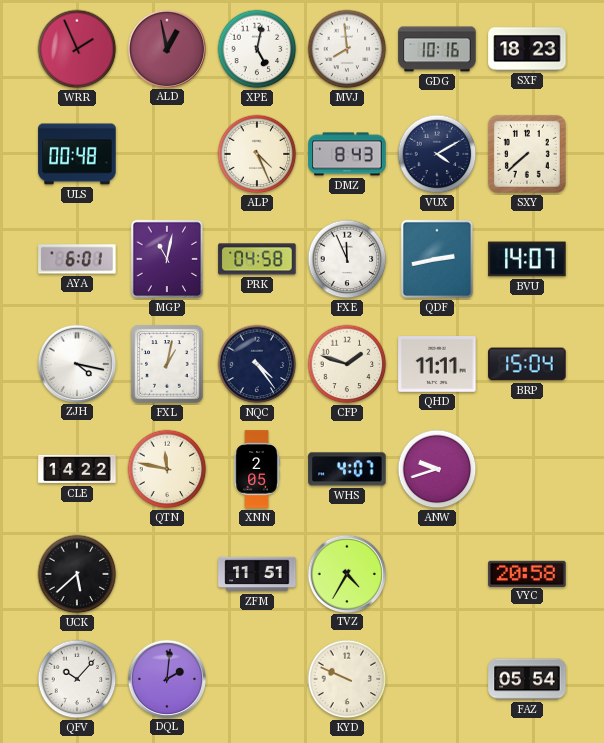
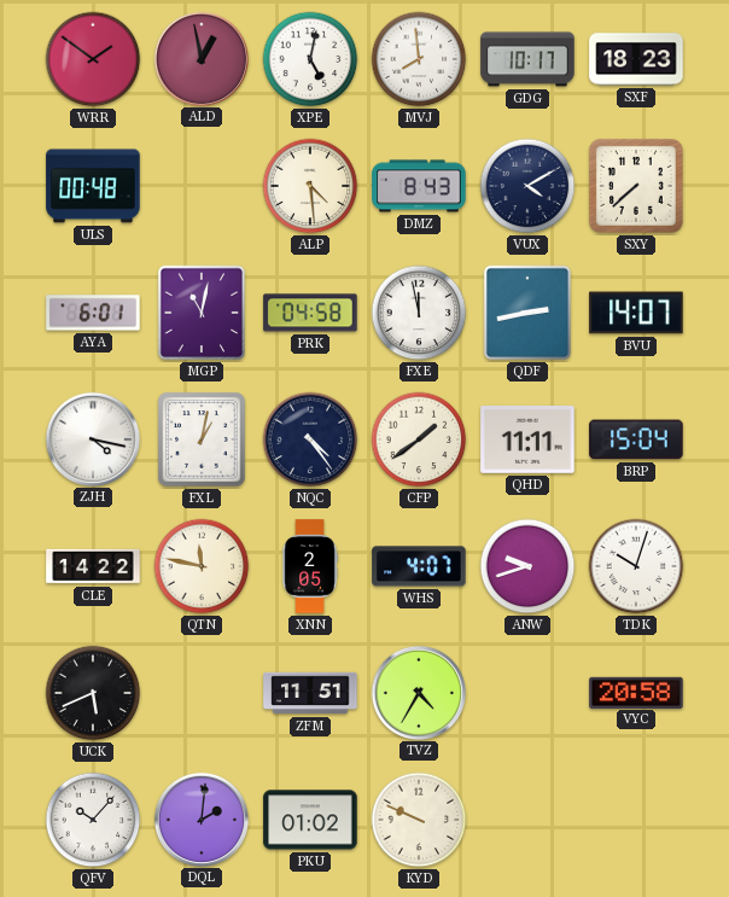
WRR: 1:56 -> 1:51
GDG: 10:16 -> 10:17
ALP: 4:26 -> 4:29
FXE: 11:56 -> 11:58
CFP: 1:48 -> 1:39
TDK: none -> 10:03
UCK: 5:38 -> 5:41
PKU: none -> 01:02
FAZ: 05:54 -> none
